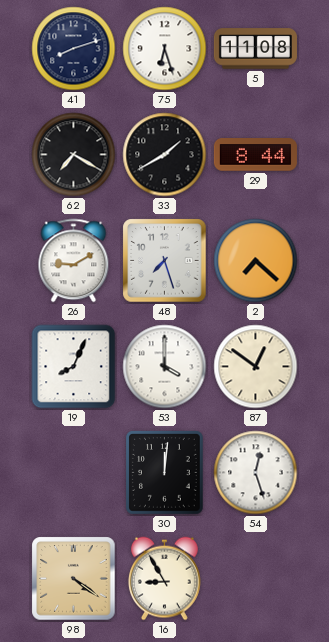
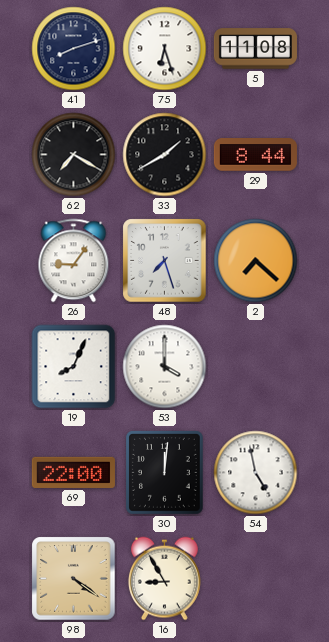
26: 9:10 -> 9:06
87: 12:51 -> none
69: none -> 22:00
54: 12:27 -> 4:58
